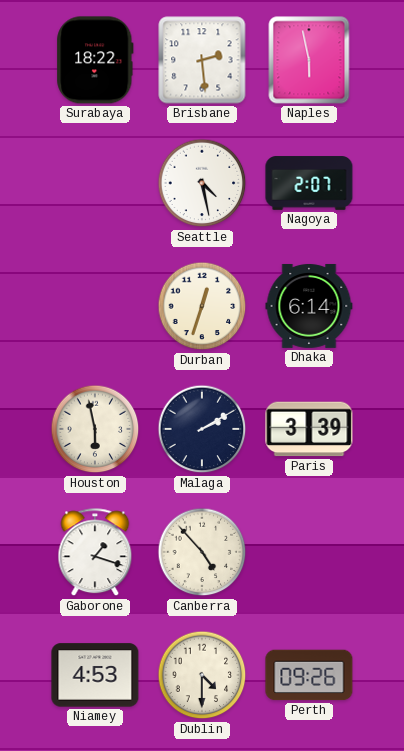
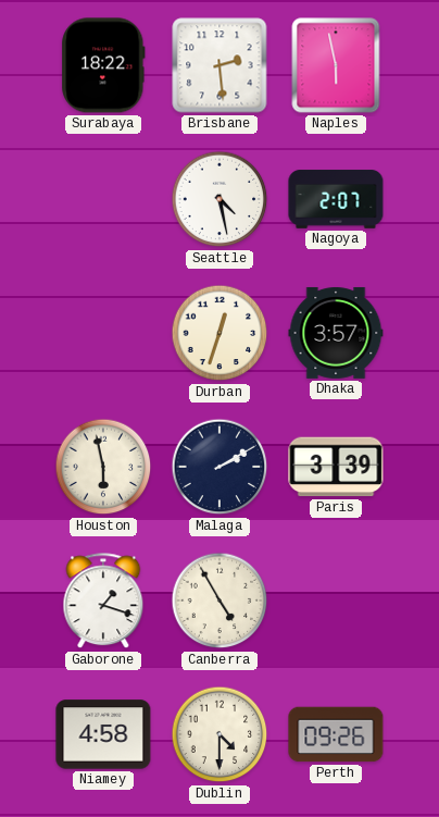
Dhaka: 6:14 -> 3:57
Canberra: 4:53 -> 4:55
Niamey: 4:53 -> 4:58
